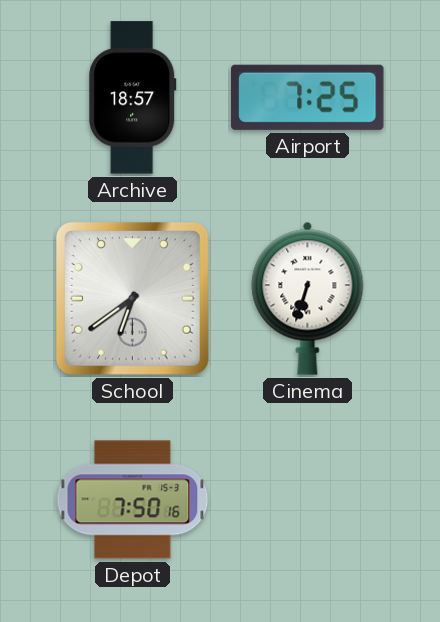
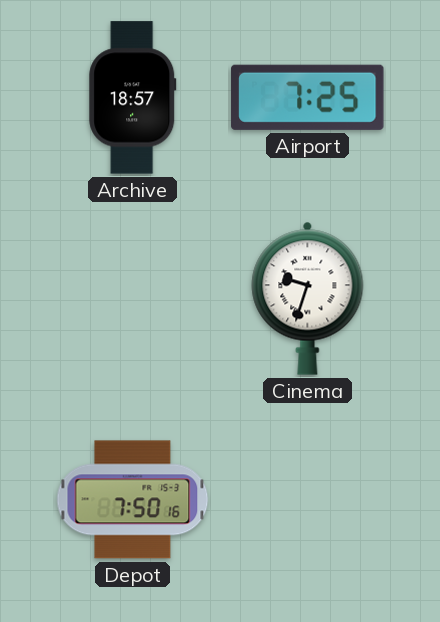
School: 6:39 -> none
Cinema: 6:33 -> 9:33
